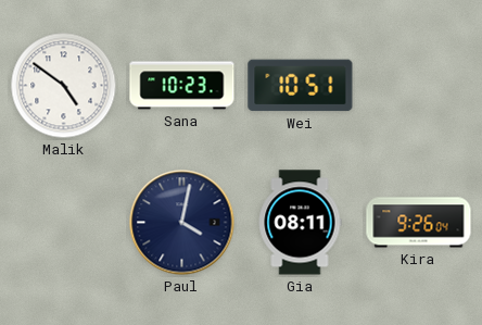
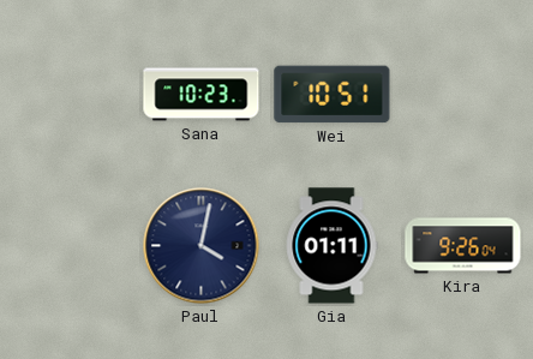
Malik: 4:51 -> none
Gia: 08:11 -> 01:11
